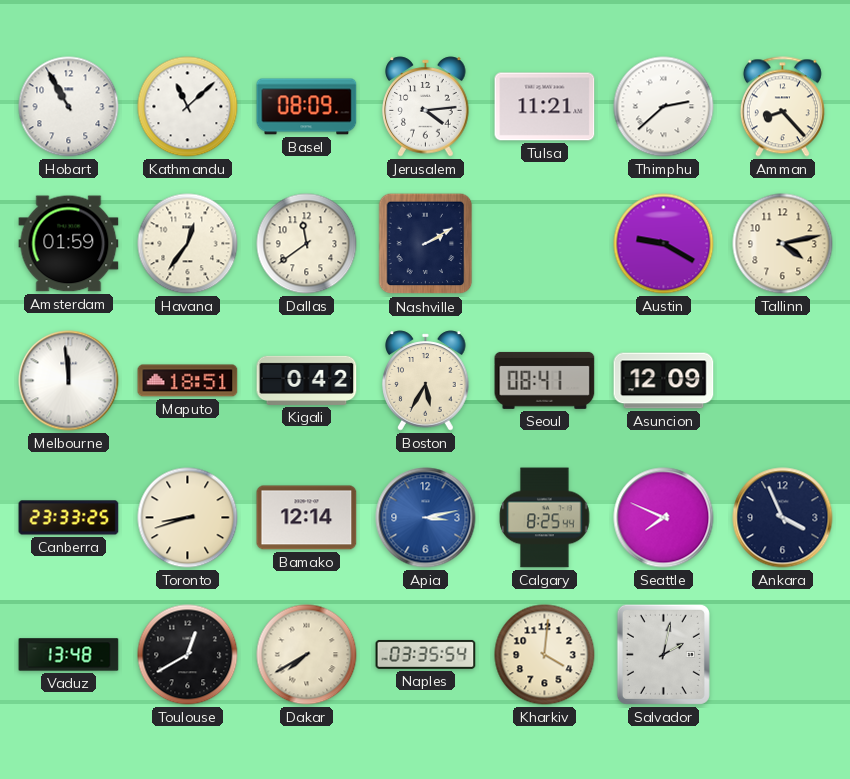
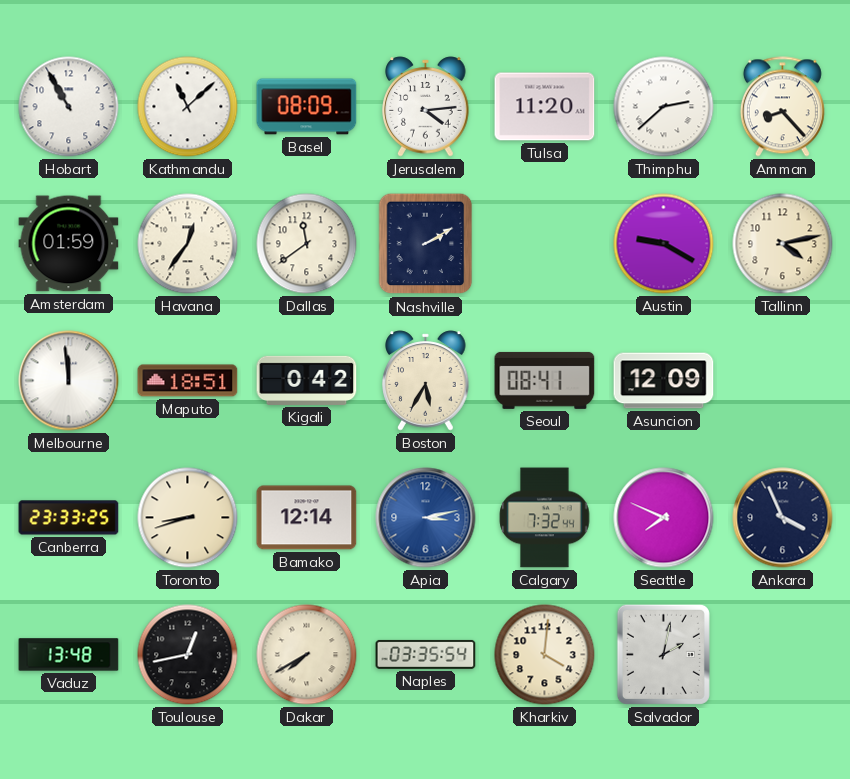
Tulsa: 11:21 -> 11:20
Calgary: 8:25 -> 7:32
Toulouse: 12:40 -> 12:43
